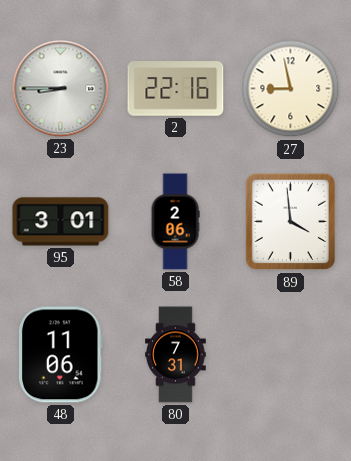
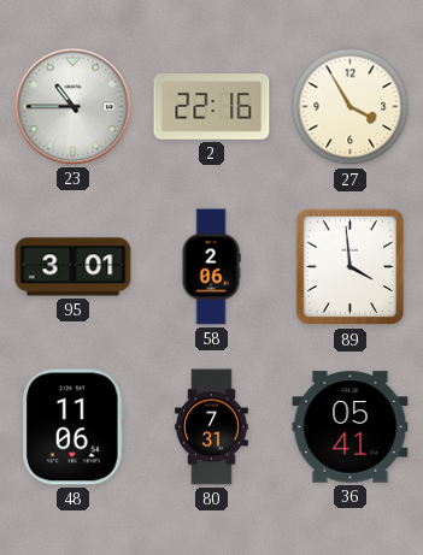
23: 8:45 -> 10:45
27: 8:58 -> 3:55
36: none -> 05:41
